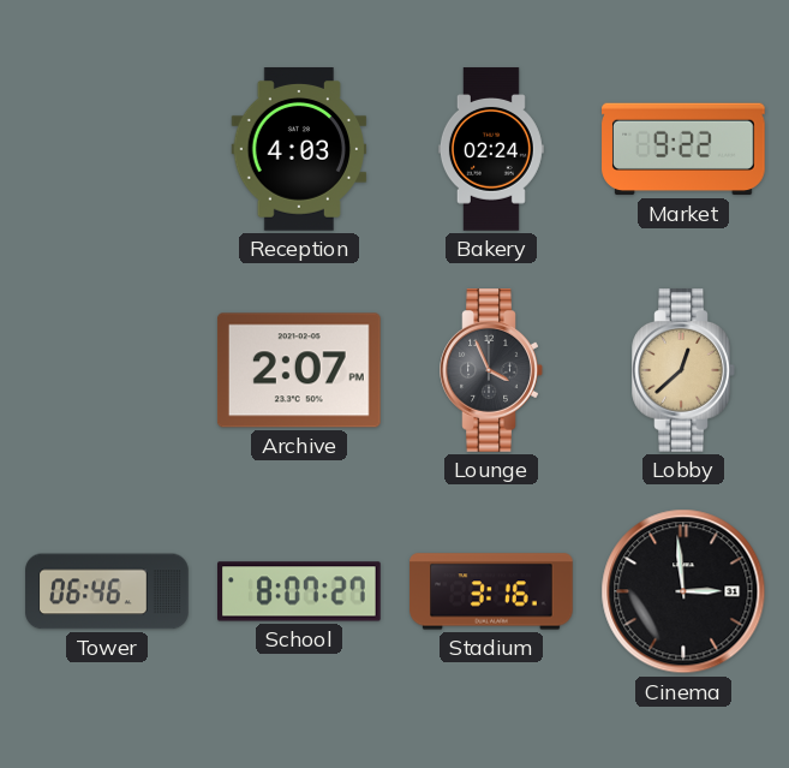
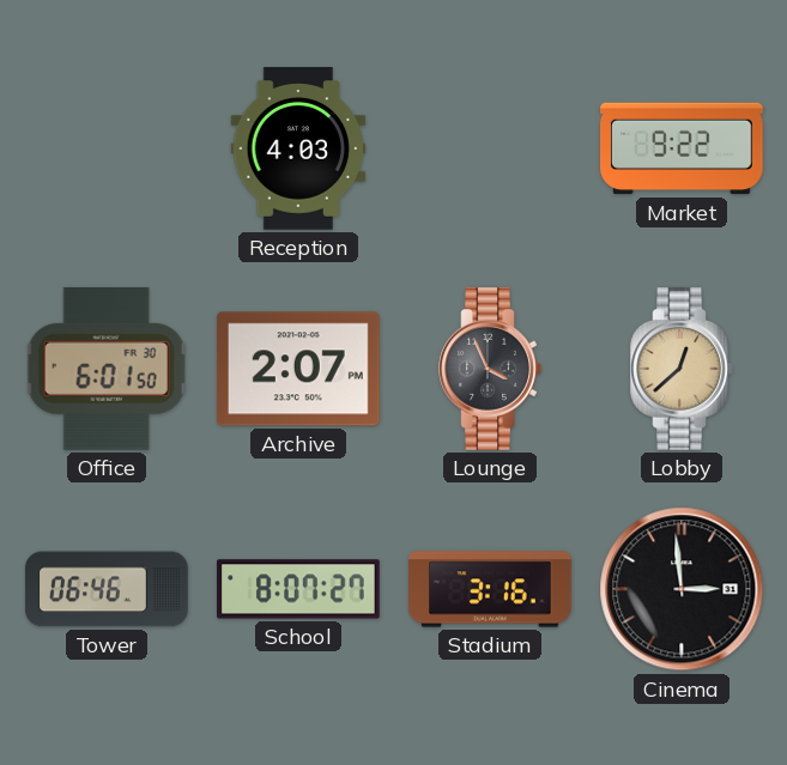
Bakery: 02:24 -> none
Office: none -> 6:01
